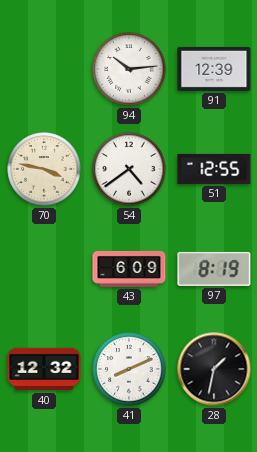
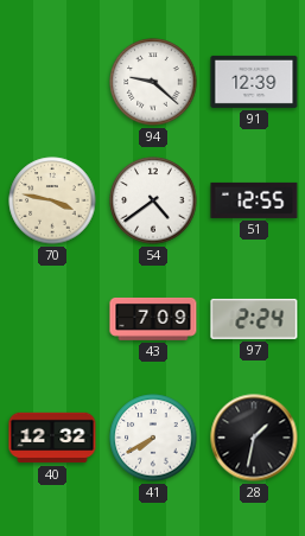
94: 10:14 -> 9:22
43: 6:09 -> 7:09
97: 8:19 -> 2:24
41: 8:11 -> 7:40
